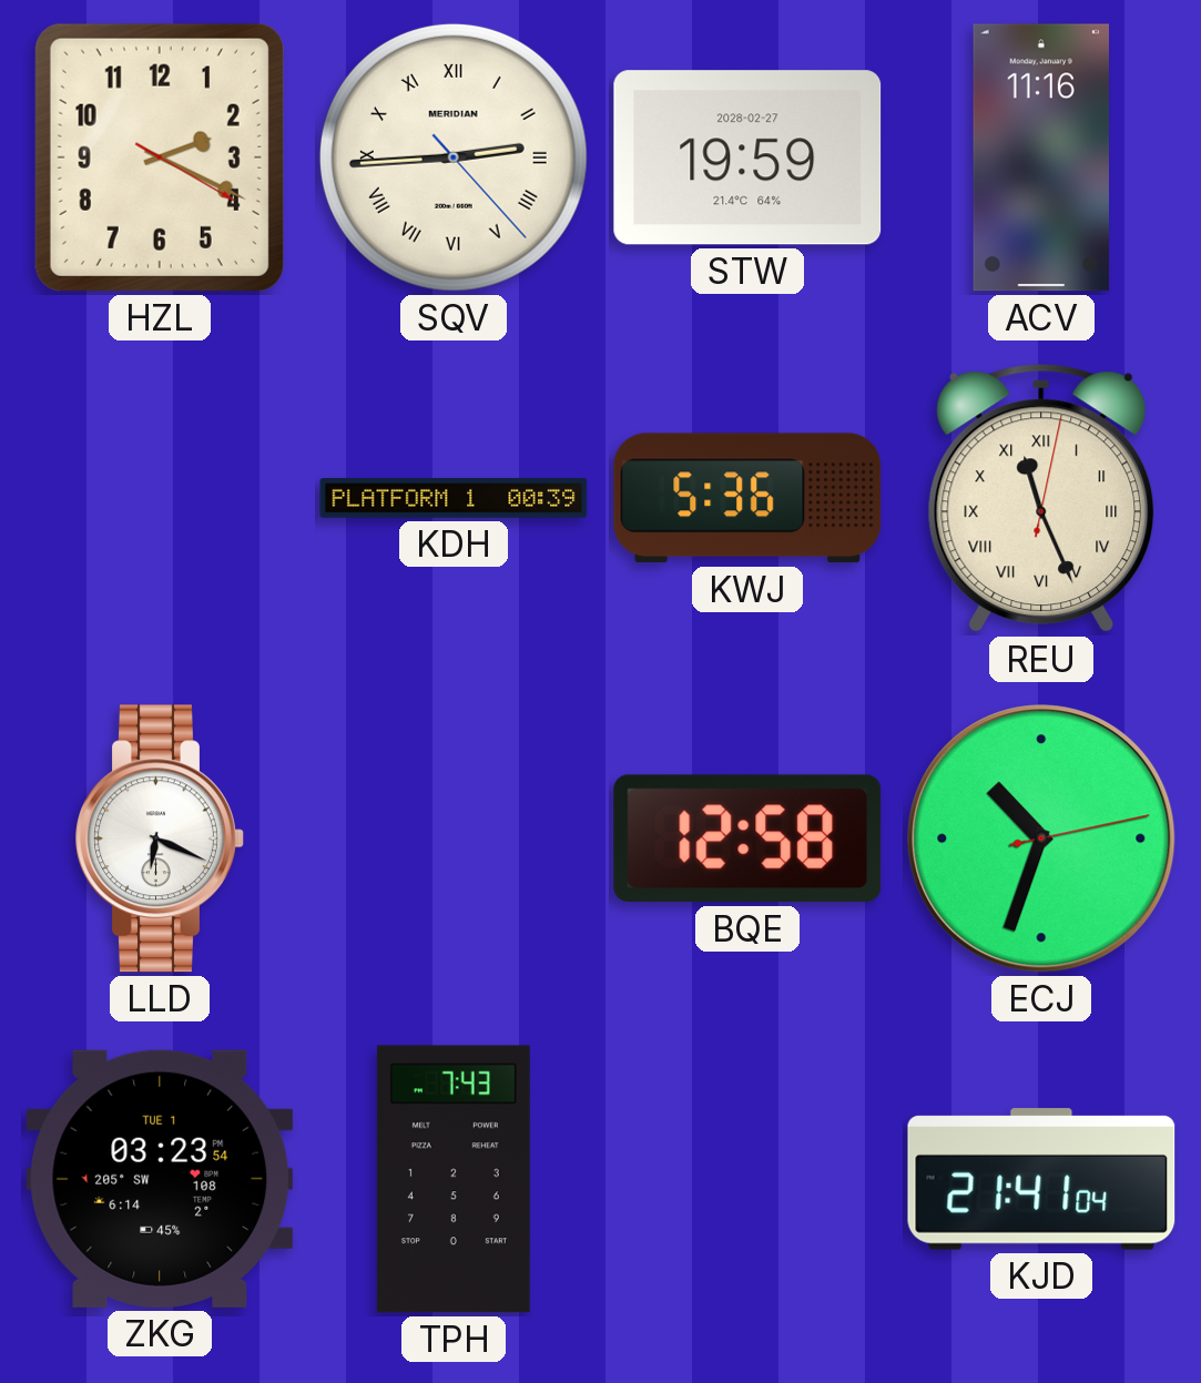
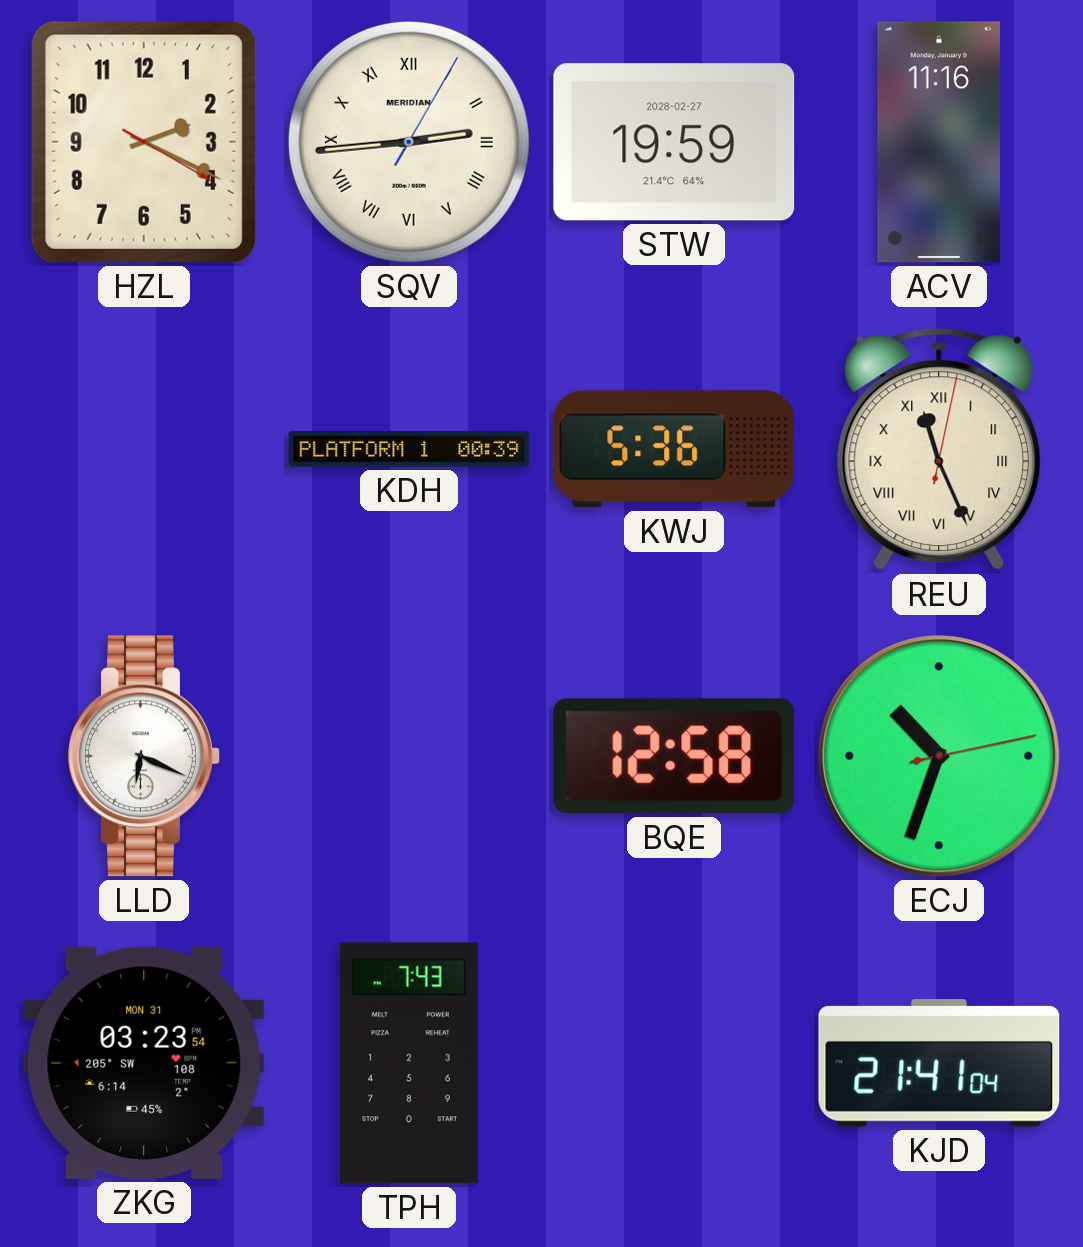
SQV: 2:44:23 -> 2:44:05
ZKG date: TUE 1 -> MON 31
